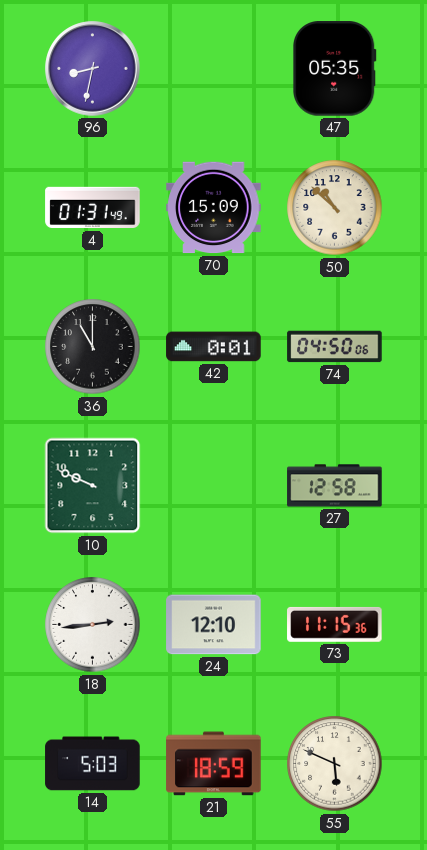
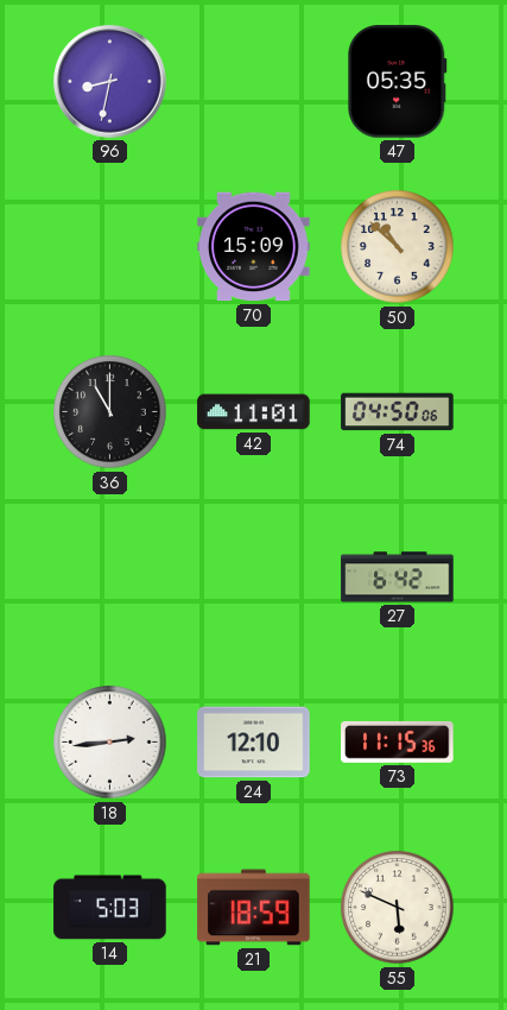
4: 01:31 -> none
42: 0:01 -> 11:01
10: 9:49 -> none
27: 12:58 -> 6:42
